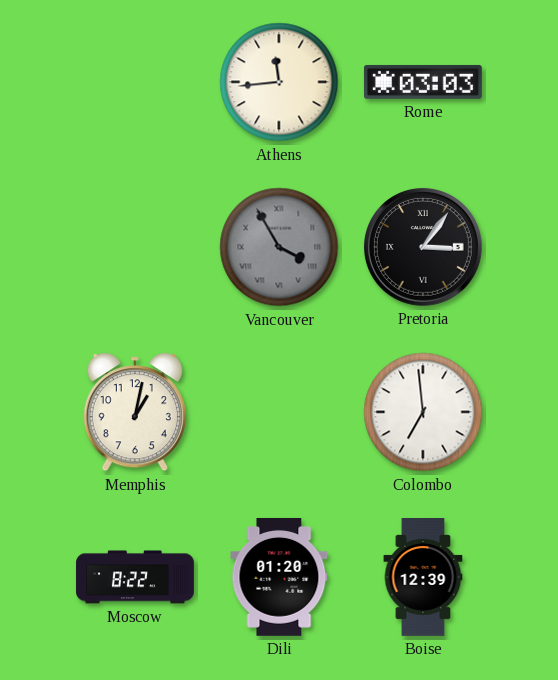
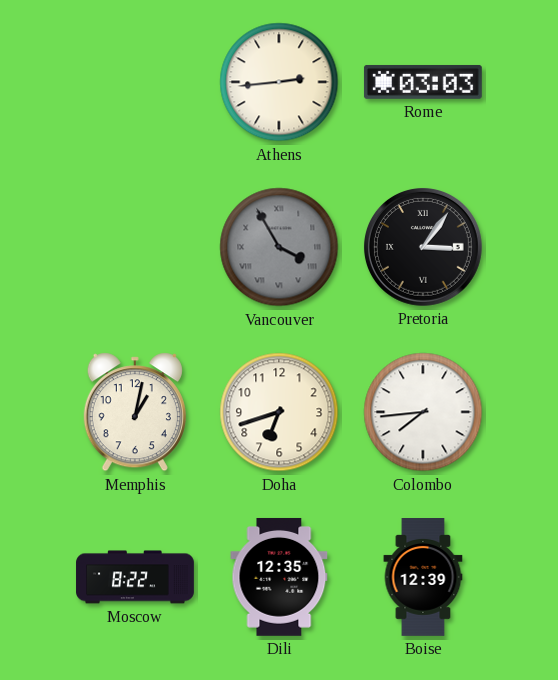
Athens: 11:44 -> 2:44
Doha: none -> 6:42
Colombo: 6:59 -> 7:44
Dili: 01:20 -> 12:35
